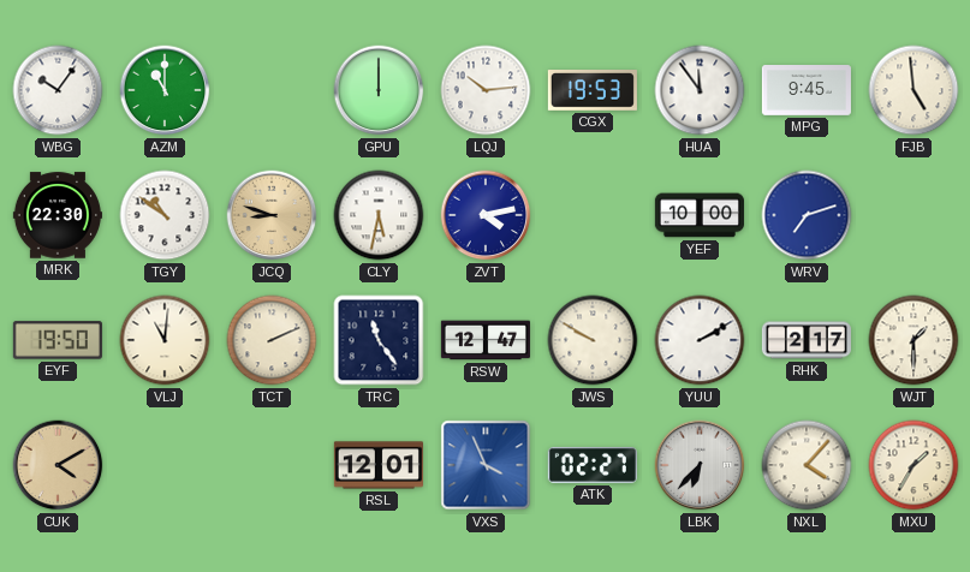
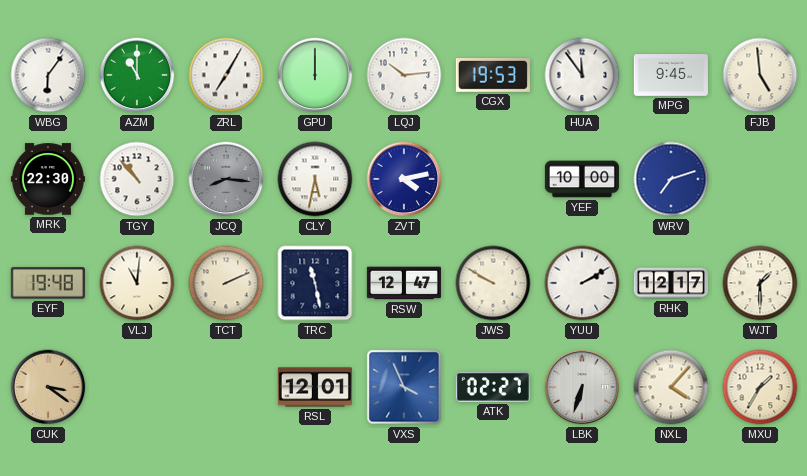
WBG: 10:06 -> 6:06
ZRL: none -> 7:05
TGY: 10:51 -> 10:53
JCQ: 8:48 -> 8:16
JCQ dial: champagne -> grey
EYF: 19:50 -> 19:48
TRC: 11:24 -> 11:28
RHK: 2:17 -> 12:17
CUK: 4:10 -> 3:21
LBK: 6:37 -> 6:33
